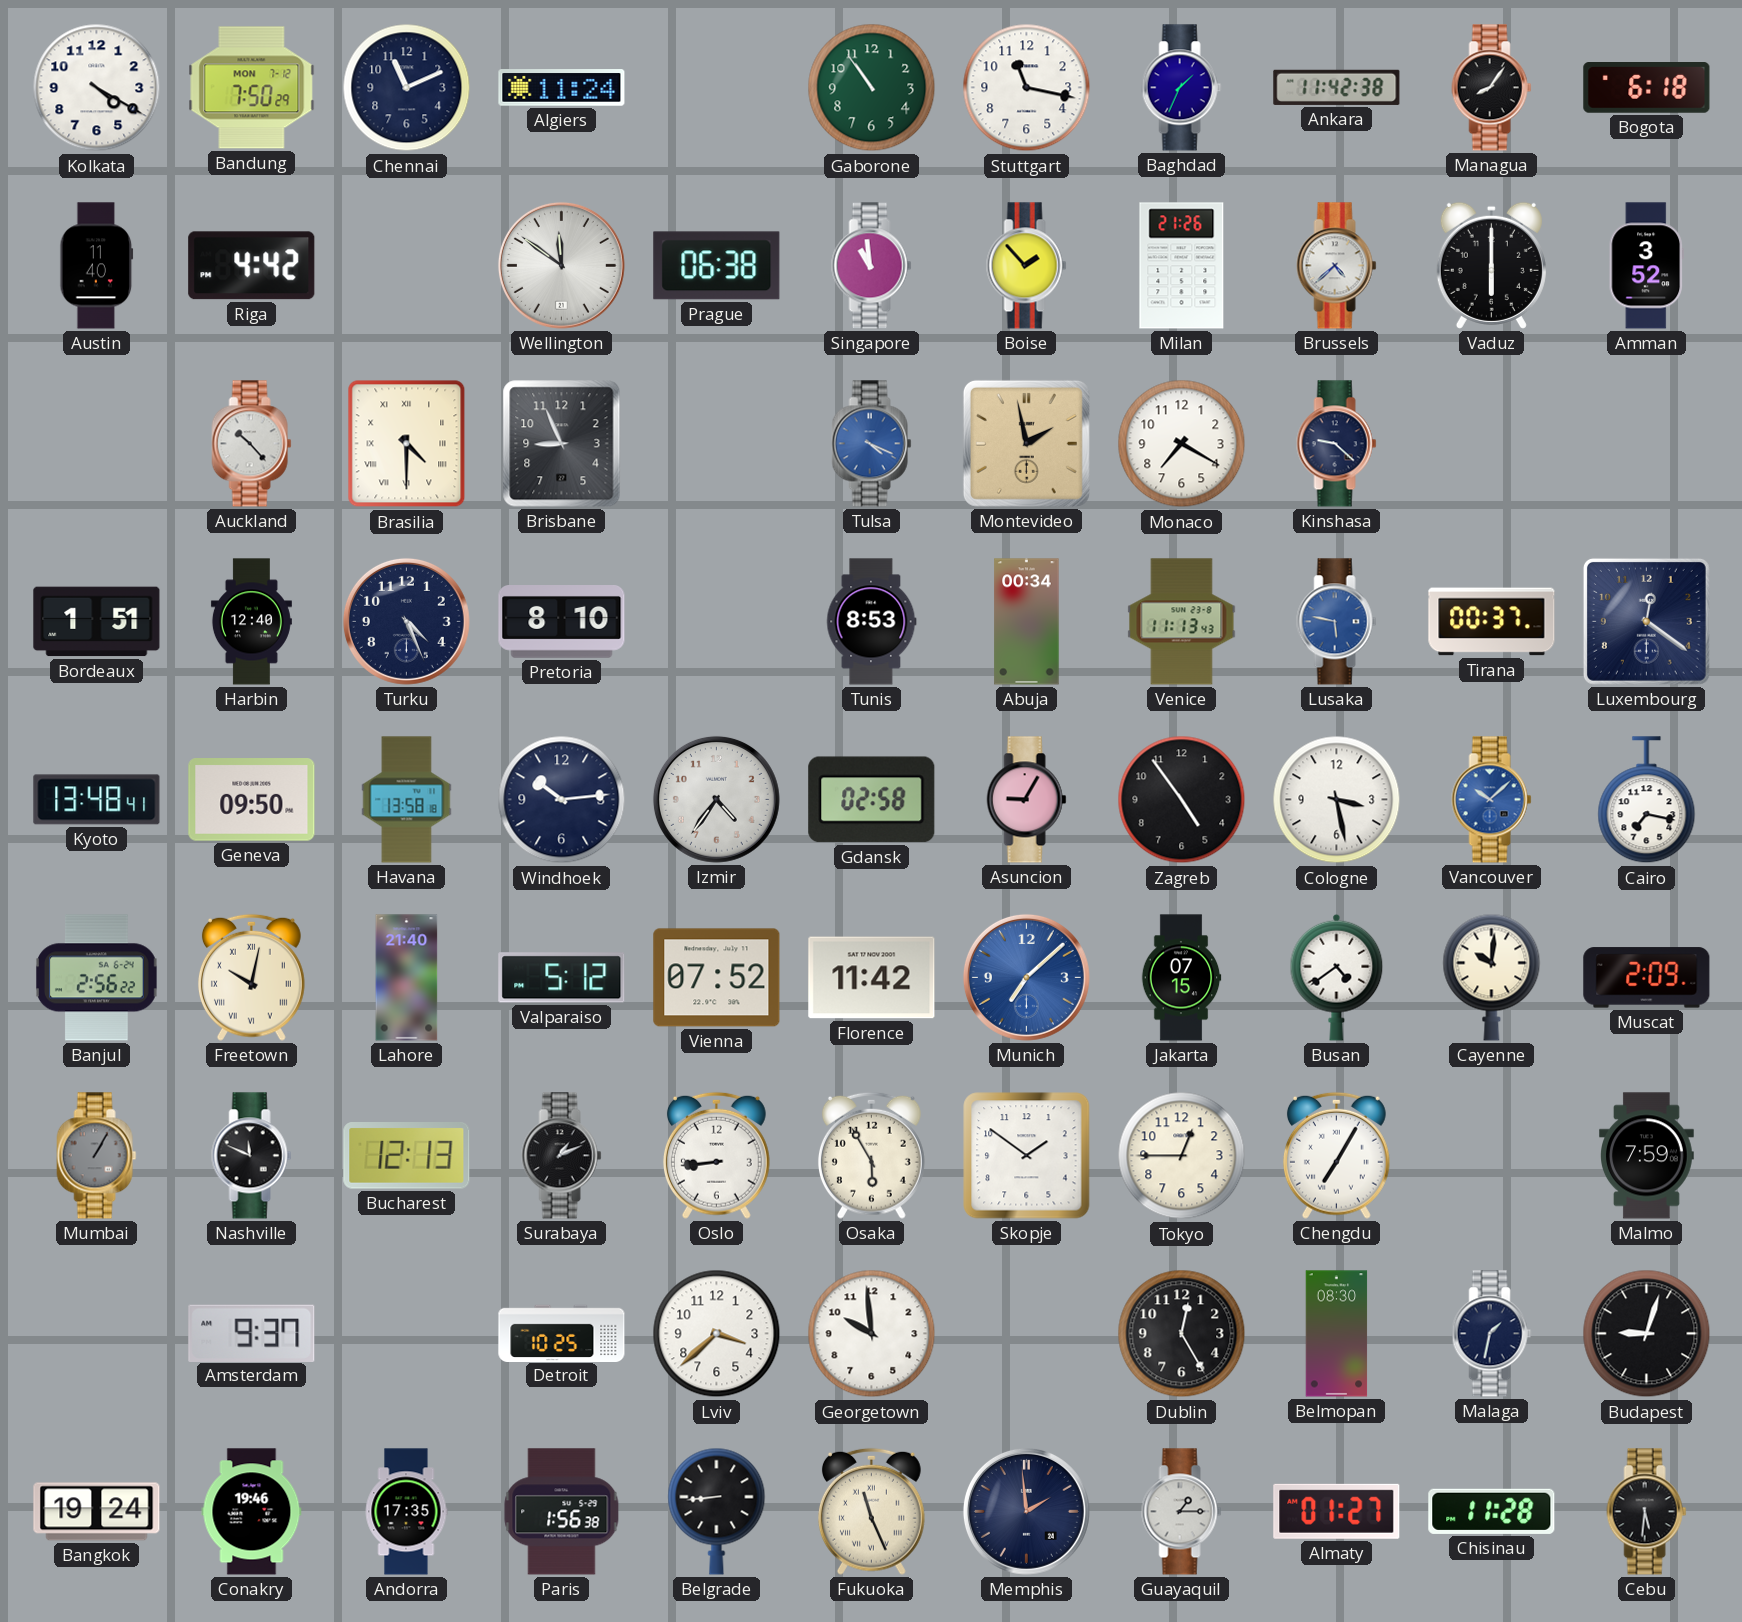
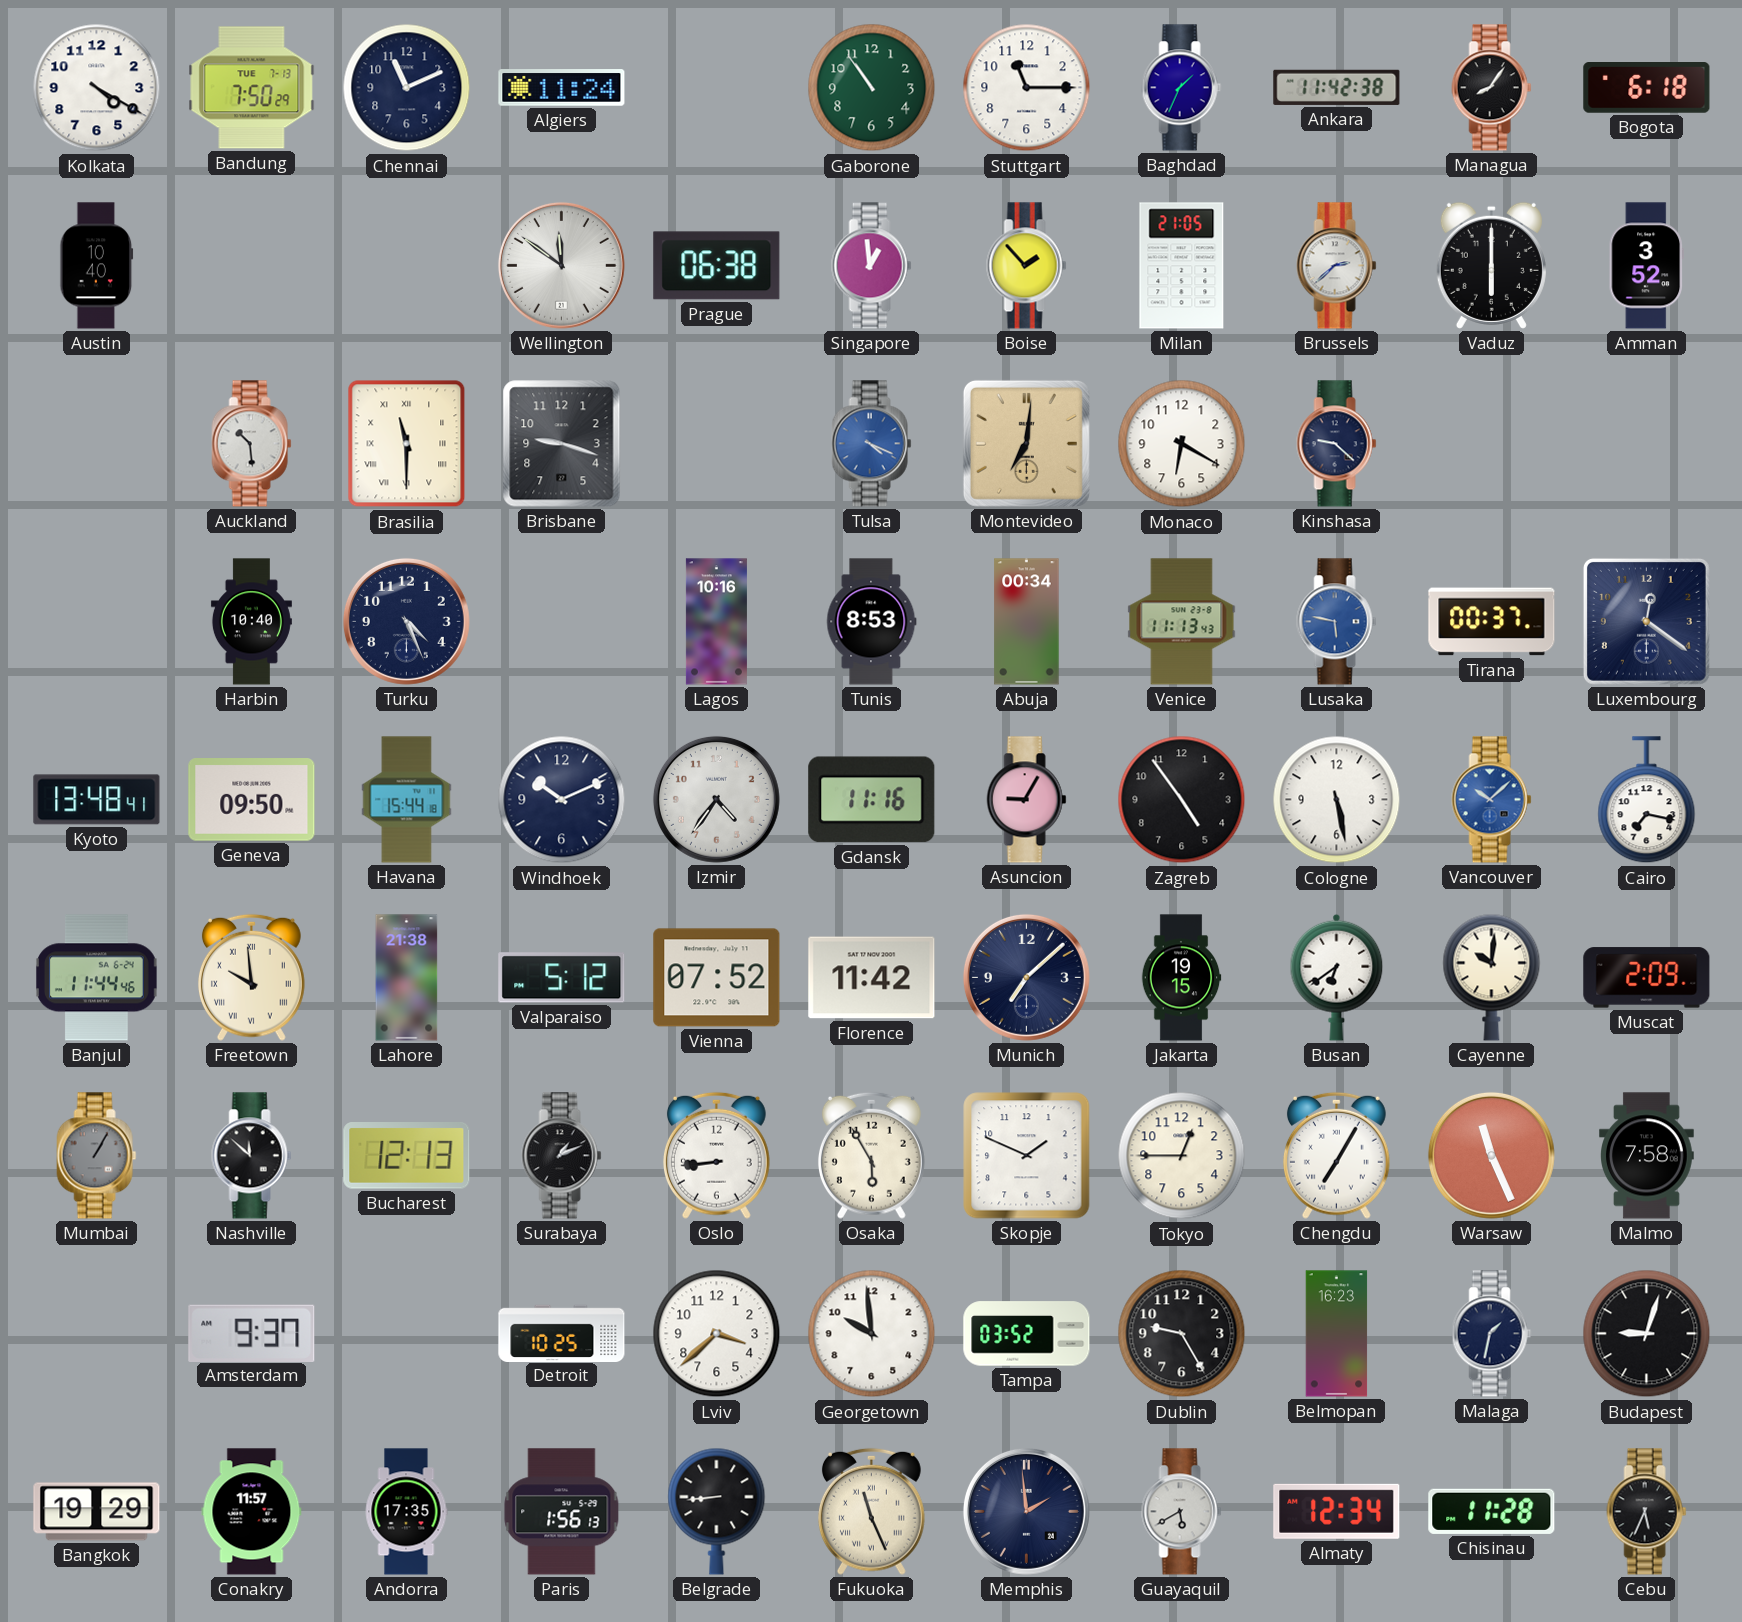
Bandung date: MON 7-12 -> TUE 7-13
Stuttgart: 11:17 -> 11:15
Austin: 11:40 -> 10:40
Riga: 4:42 -> none
Singapore: 10:59 -> 12:59
Milan: 21:26 -> 21:05
Brussels: 4:38 -> 2:38
Auckland: 10:23 -> 10:29
Brasilia: 4:30 -> 11:30
Brisbane: 8:56 -> 9:18
Montevideo: 1:58 -> 7:01
Monaco: 7:20 -> 6:20
Bordeaux: 1:51 -> none
Harbin: 12:40 -> 10:40
Pretoria: 8:10 -> none
Lagos: none -> 10:16
Havana: 13:58 -> 15:44
Windhoek: 10:14 -> 10:11
Gdansk: 02:58 -> 11:16
Cologne: 3:28 -> 5:28
Banjul: 2:56 -> 11:44
Freetown: 10:02 -> 9:59
Lahore: 21:40 -> 21:38
Munich dial: blue -> navy
Jakarta: 07:15 -> 19:15
Busan: 4:39 -> 6:39
Nashville: 11:49 -> 11:52
Skopje: 1:51 -> 1:49
Warsaw: none -> 11:26
Malmo: 7:59 -> 7:58
Tampa: none -> 03:52
Dublin: 12:25 -> 9:25
Belmopan: 08:30 -> 16:23
Bangkok: 19:24 -> 19:29
Conakry: 19:46 -> 11:57
Paris: 1:56:38 -> 1:56:13
Guayaquil: 1:15 -> 5:40
Almaty: 01:27 -> 12:34
Cebu: 5:31 -> 5:34
